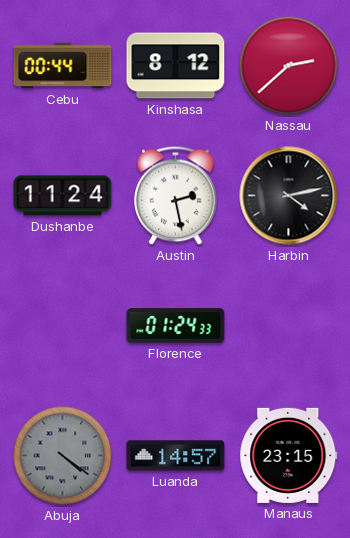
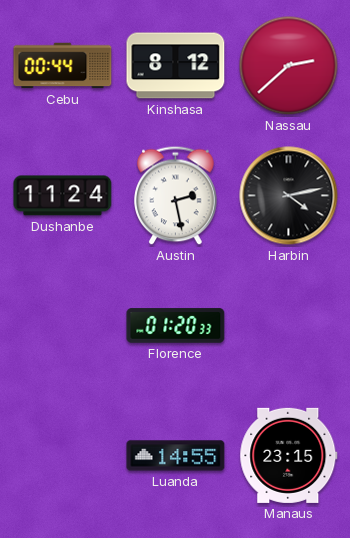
Florence: 01:24 -> 01:20
Abuja: 4:21 -> none
Luanda: 14:57 -> 14:55
